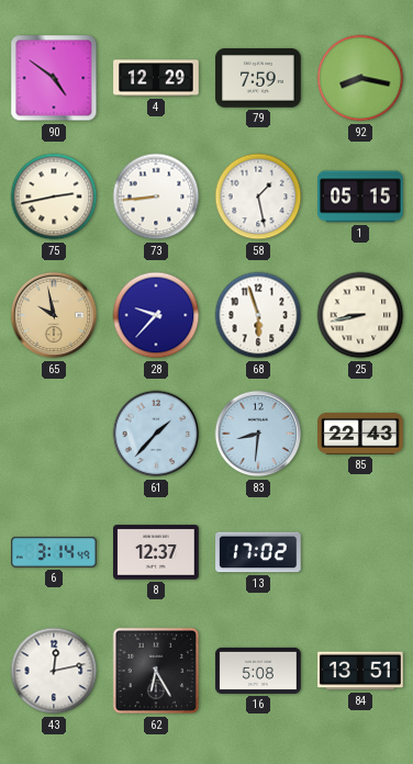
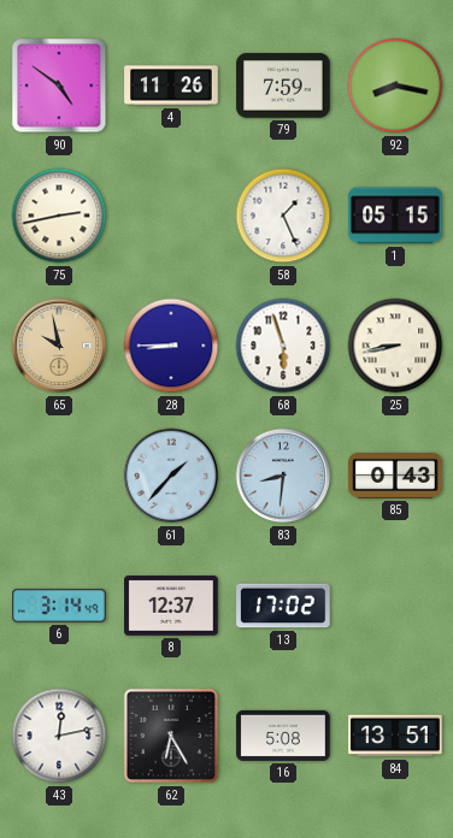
4: 12:29 -> 11:26
73: 8:44 -> none
58: 1:28 -> 1:26
28: 9:37 -> 8:45
85: 22:43 -> 0:43
